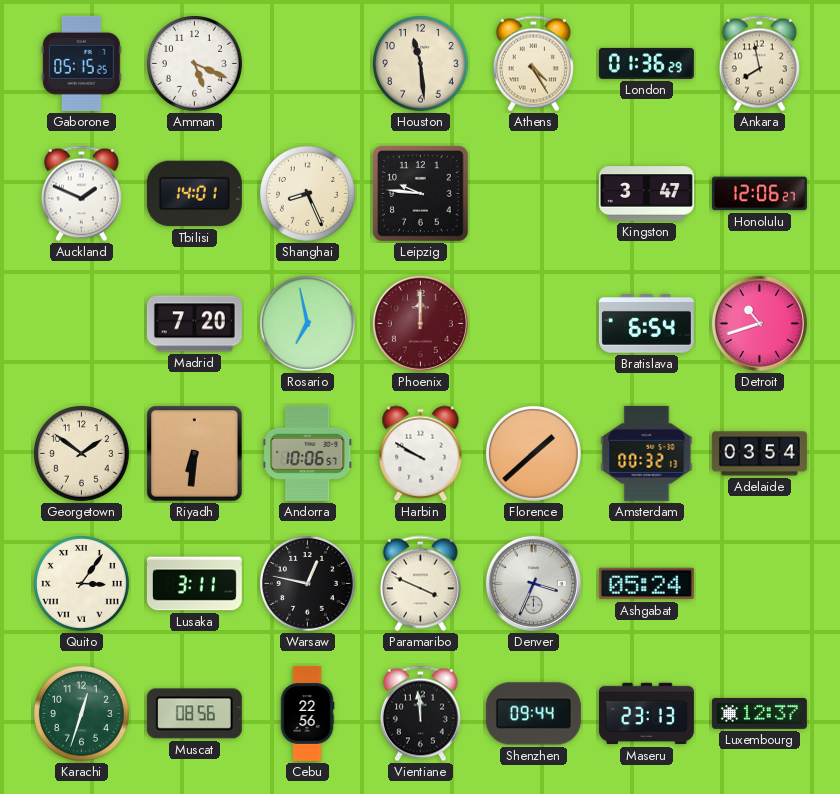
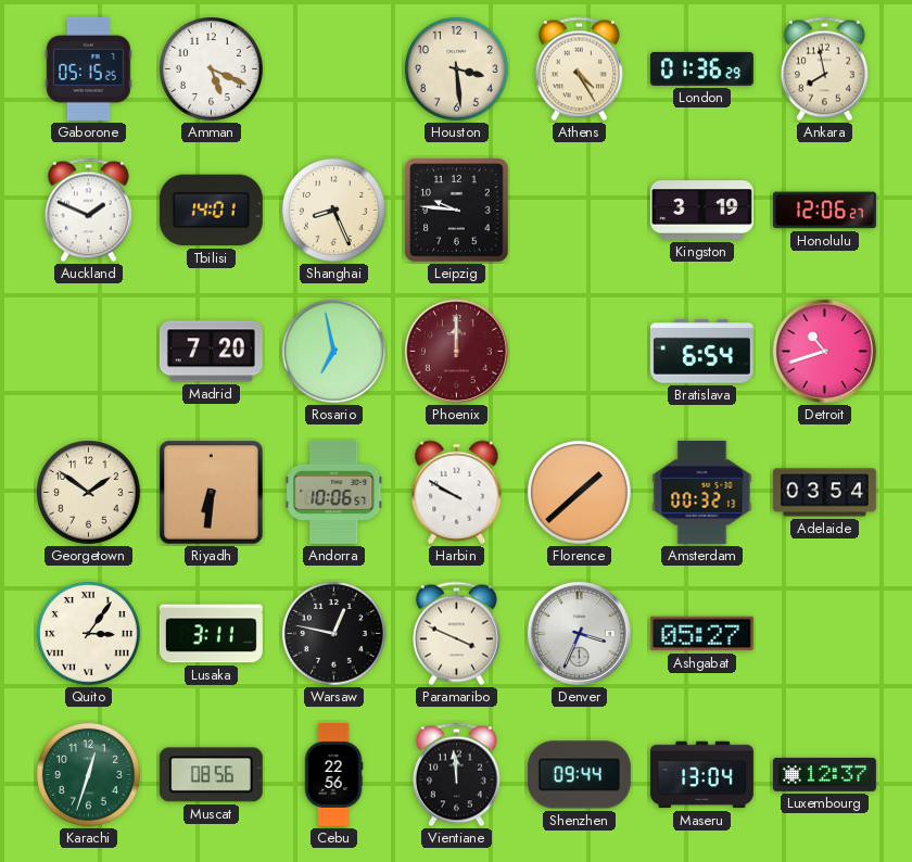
Houston: 11:29 -> 3:29
Kingston: 3:47 -> 3:19
Ashgabat: 05:24 -> 05:27
Maseru: 23:13 -> 13:04
